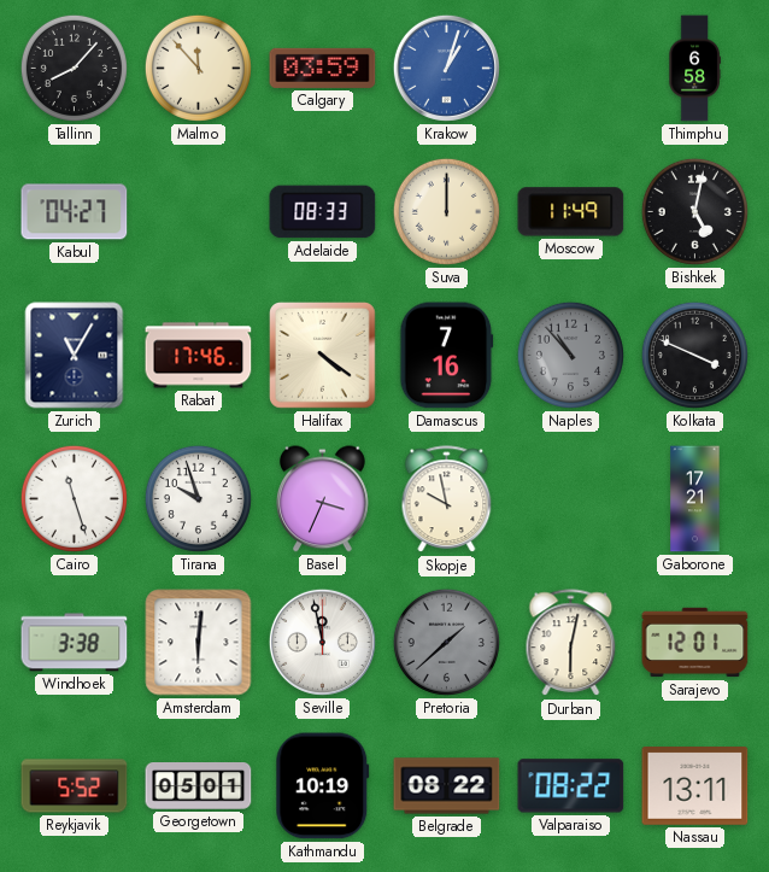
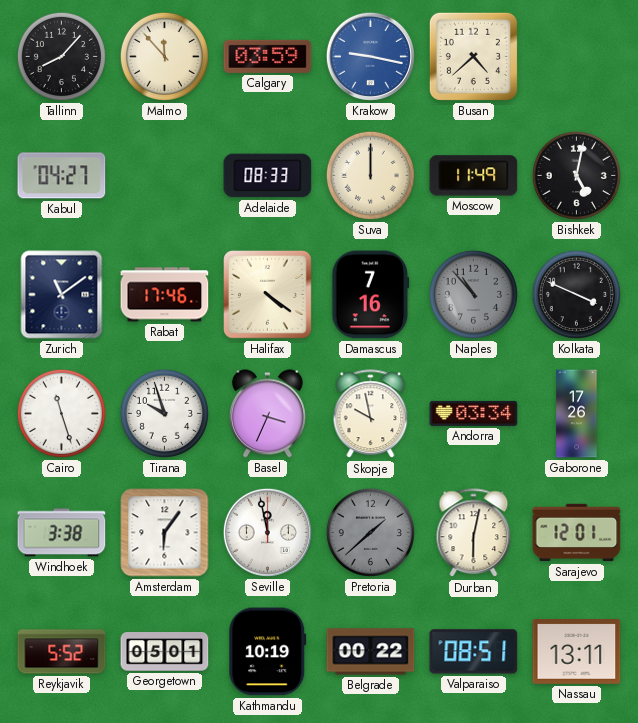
Krakow: 1:03 -> 9:17
Busan: none -> 4:38
Thimphu: 6:58 -> none
Zurich: 11:05 -> 11:09
Andorra: none -> 03:34
Gaborone: 17:21 -> 17:26
Amsterdam: 6:01 -> 6:06
Belgrade: 08:22 -> 00:22
Valparaiso: 08:22 -> 08:51
